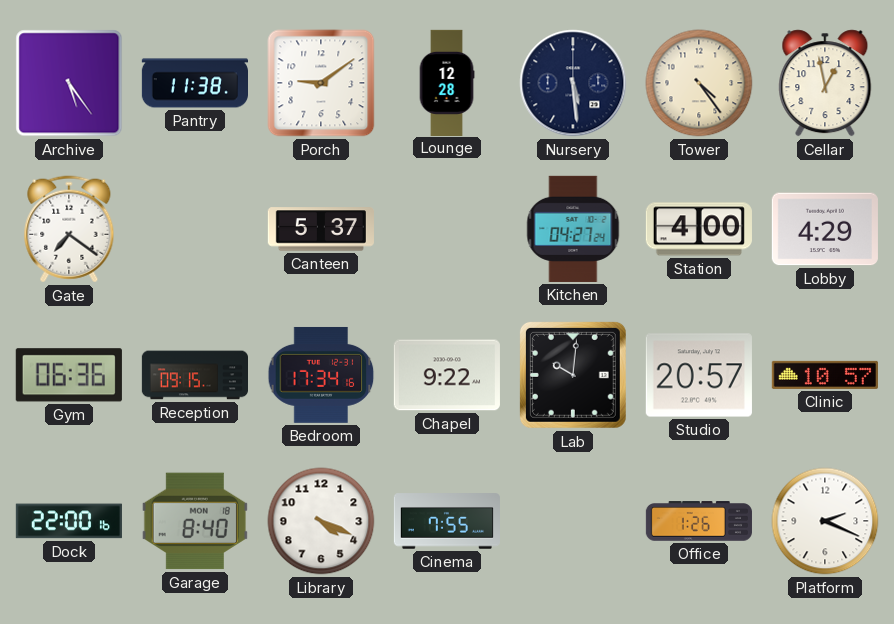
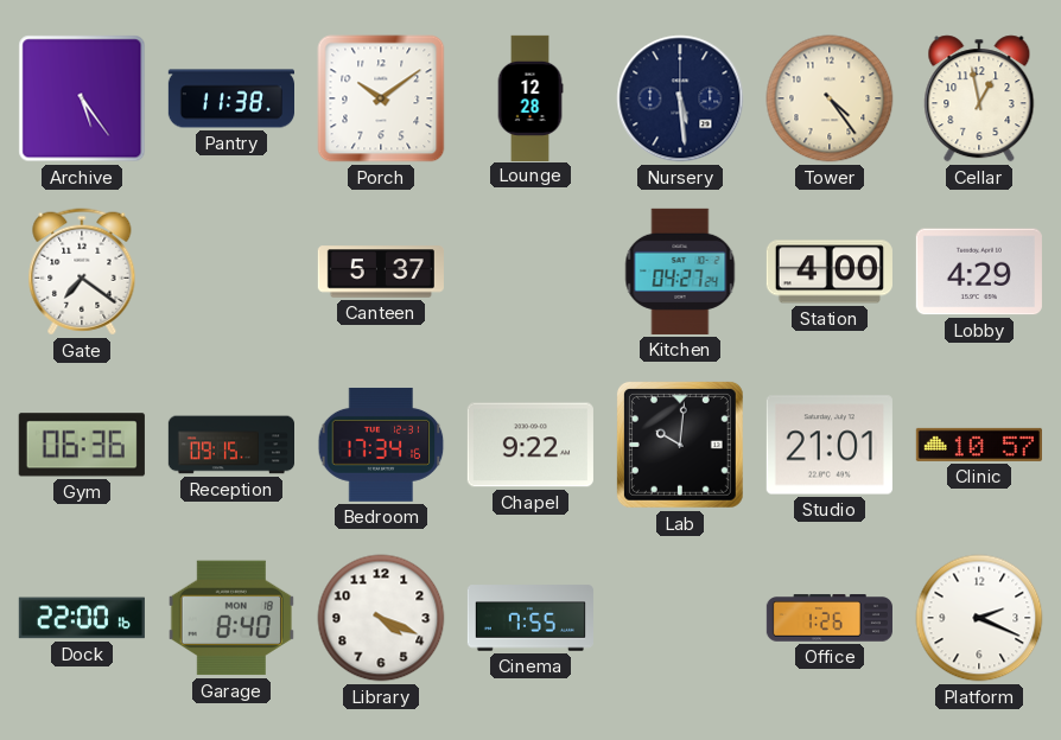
Porch: 9:09 -> 10:09
Studio: 20:57 -> 21:01
